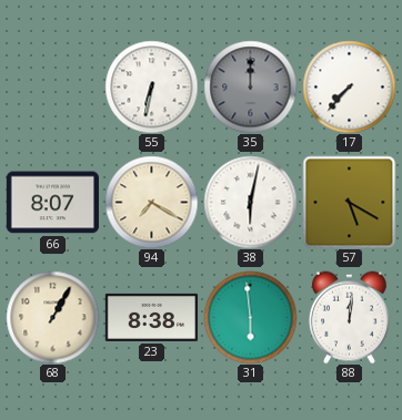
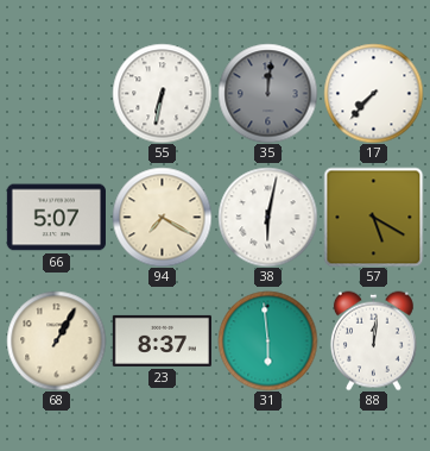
35: 12:00 -> 12:01
66: 8:07 -> 5:07
23: 8:38 -> 8:37
